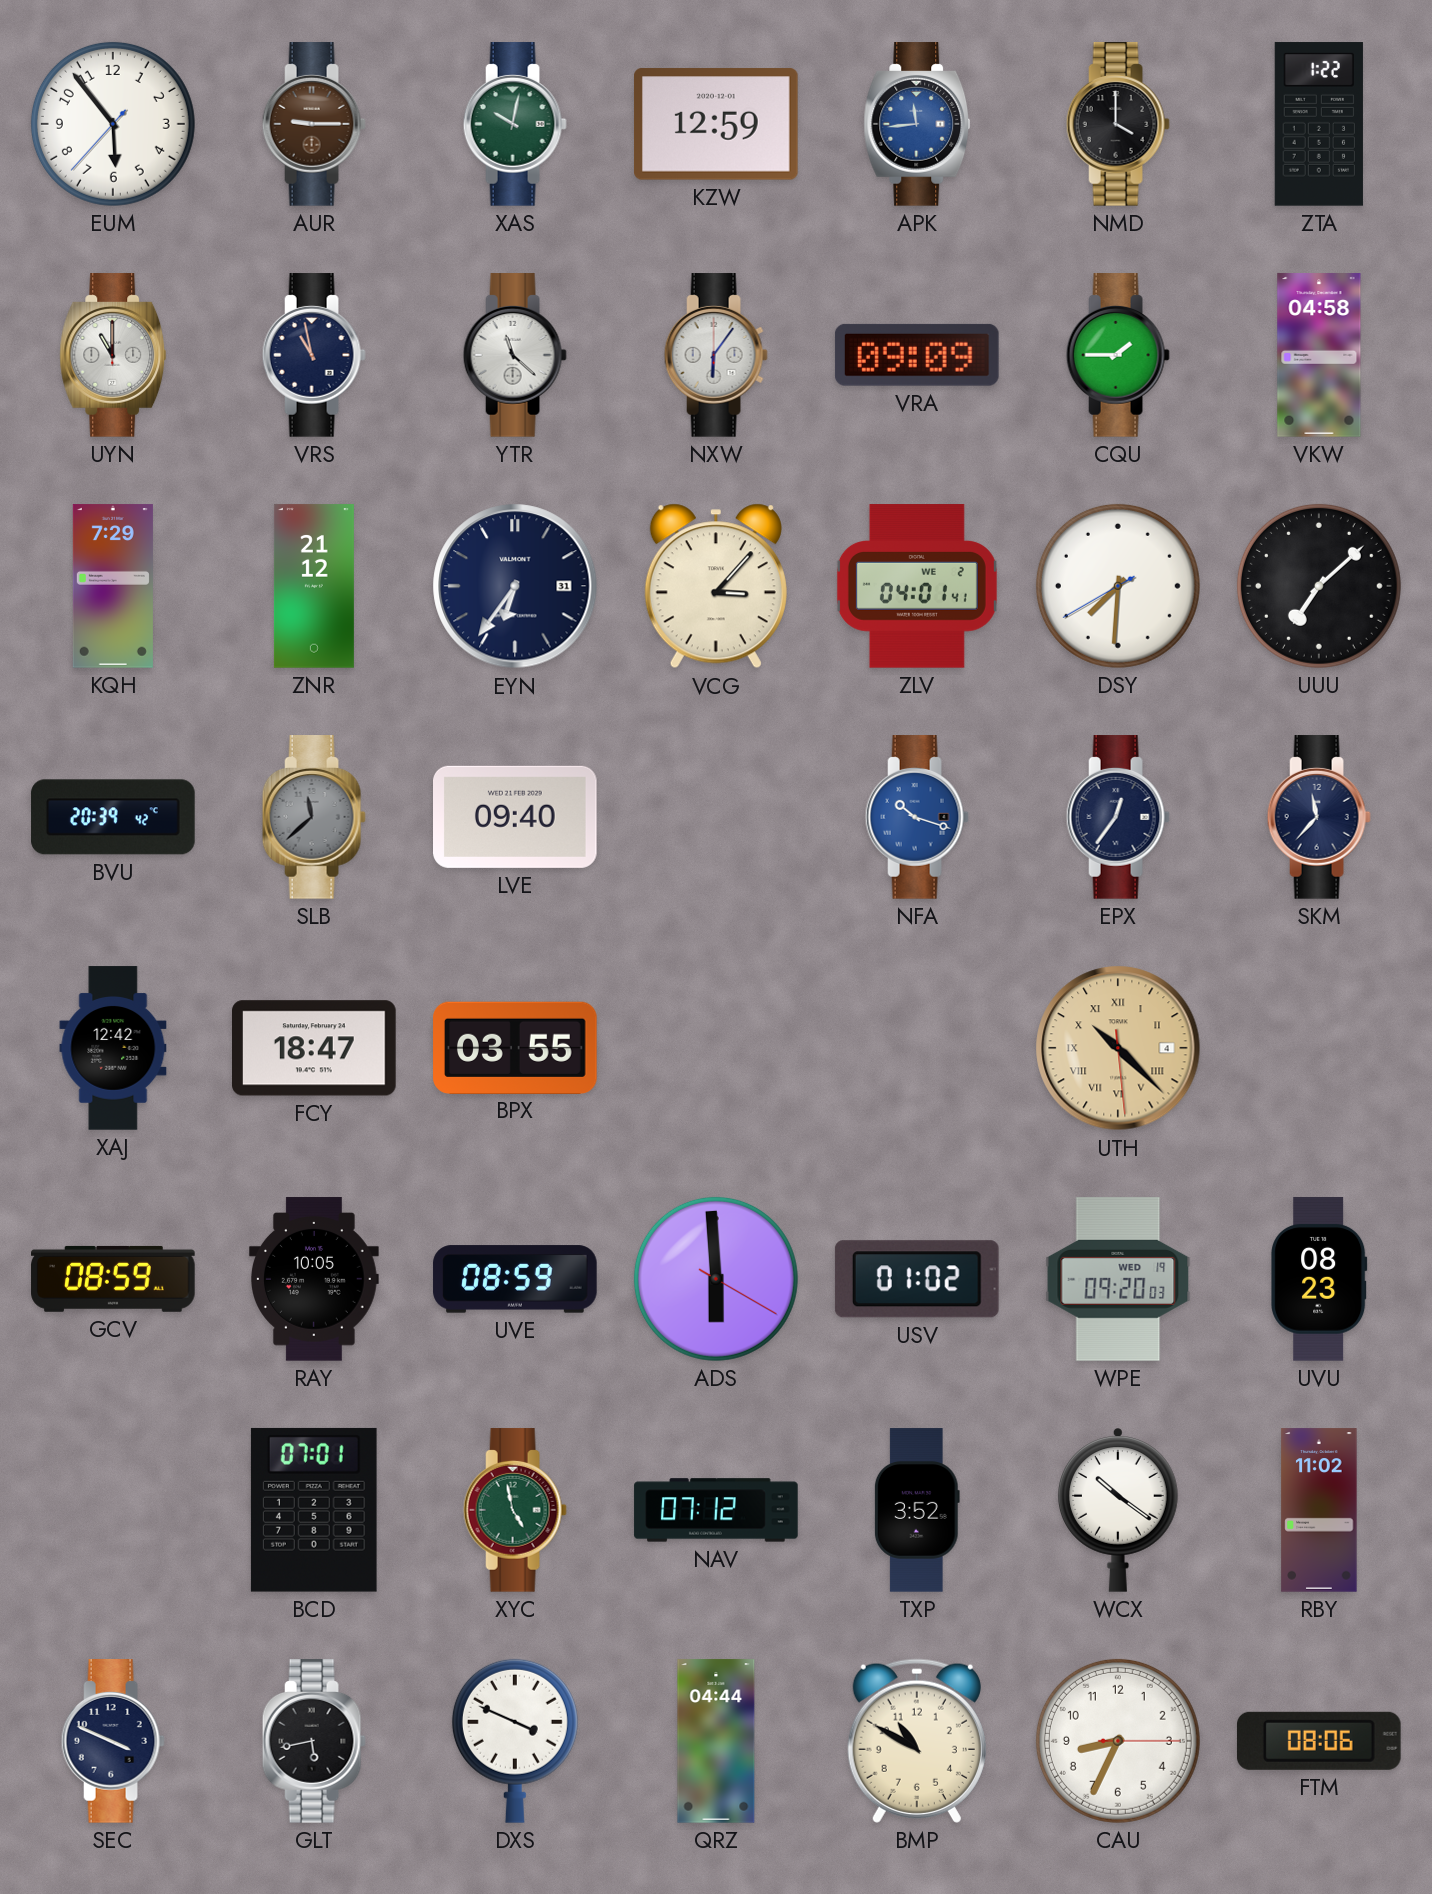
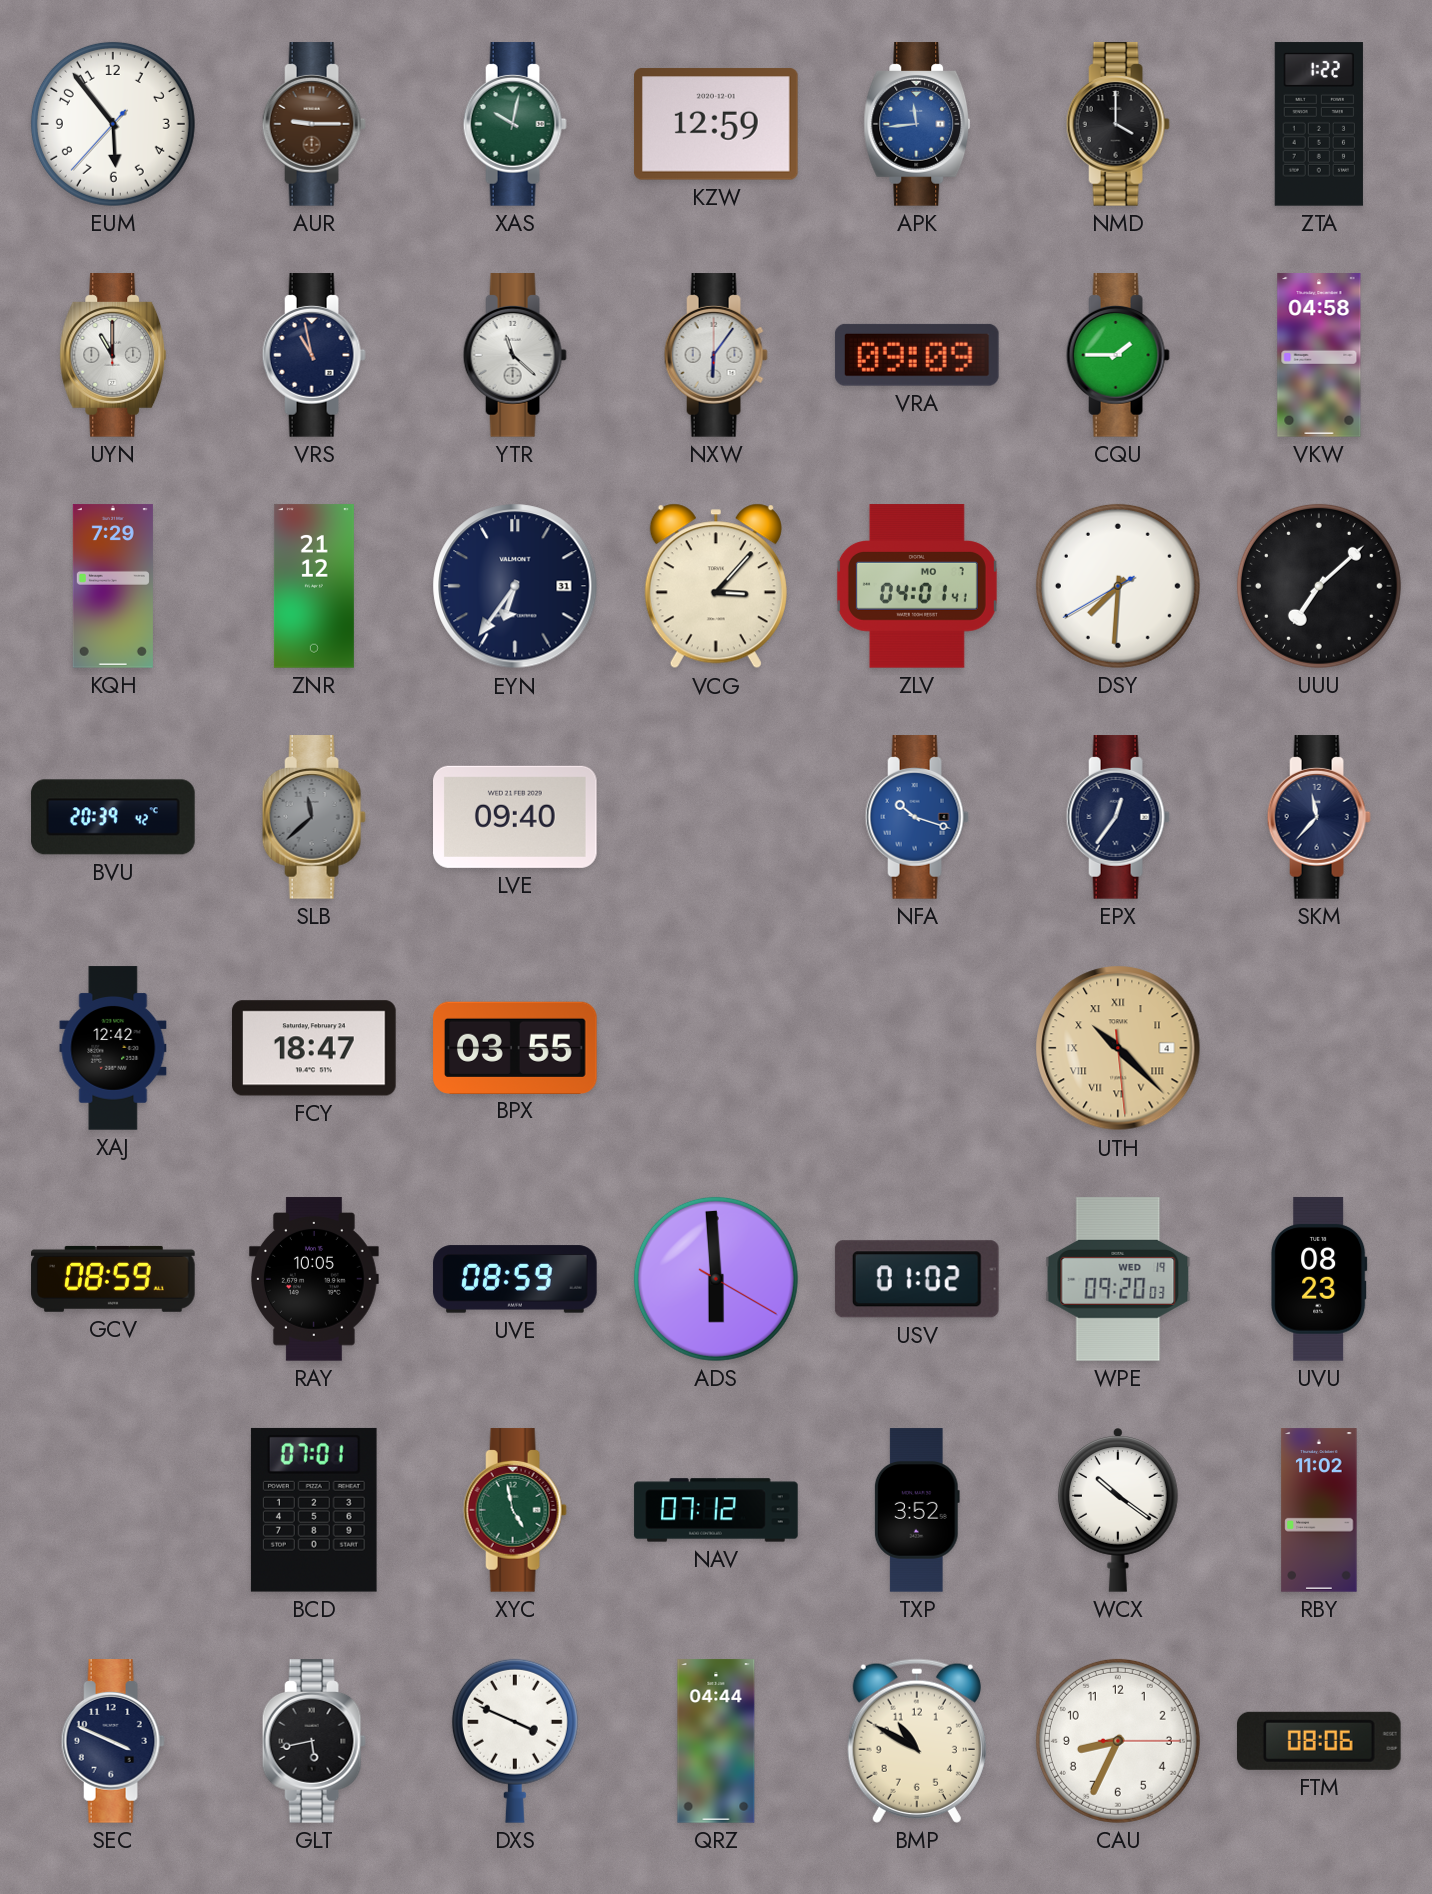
ZLV date: WE 2 -> MO 7
